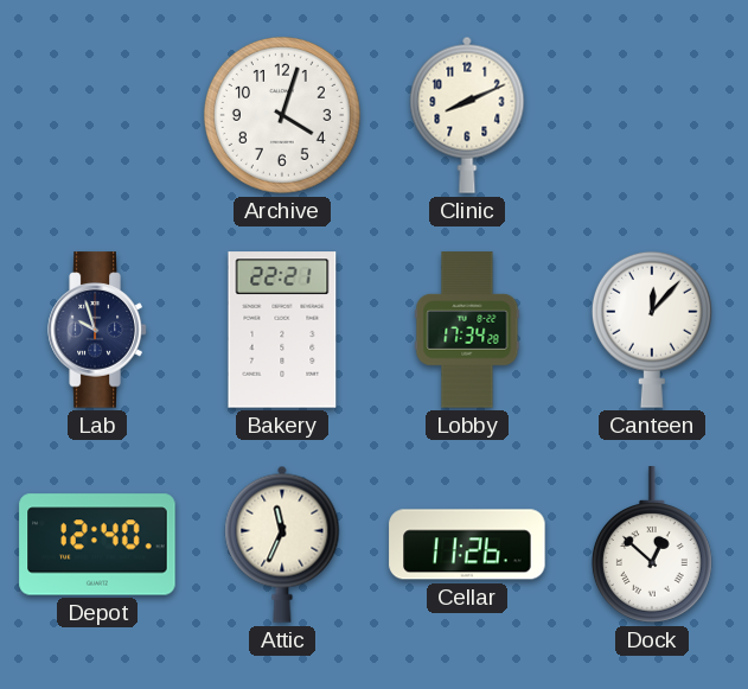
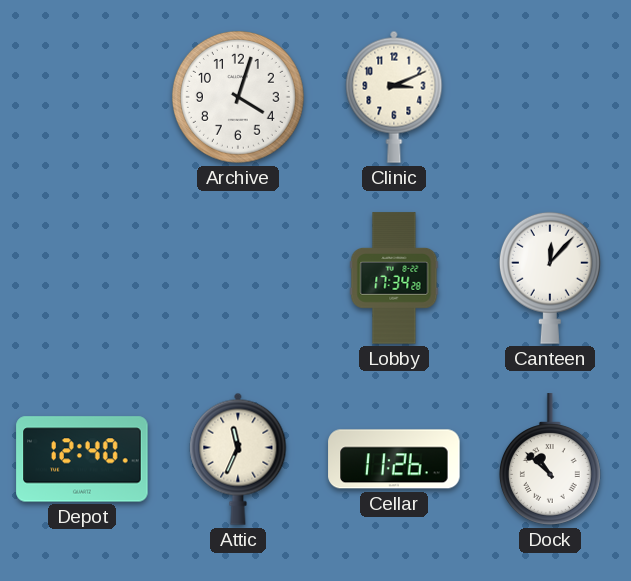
Clinic: 8:11 -> 3:11
Lab: 9:57 -> none
Bakery: 22:21 -> none
Dock: 12:52 -> 10:52
